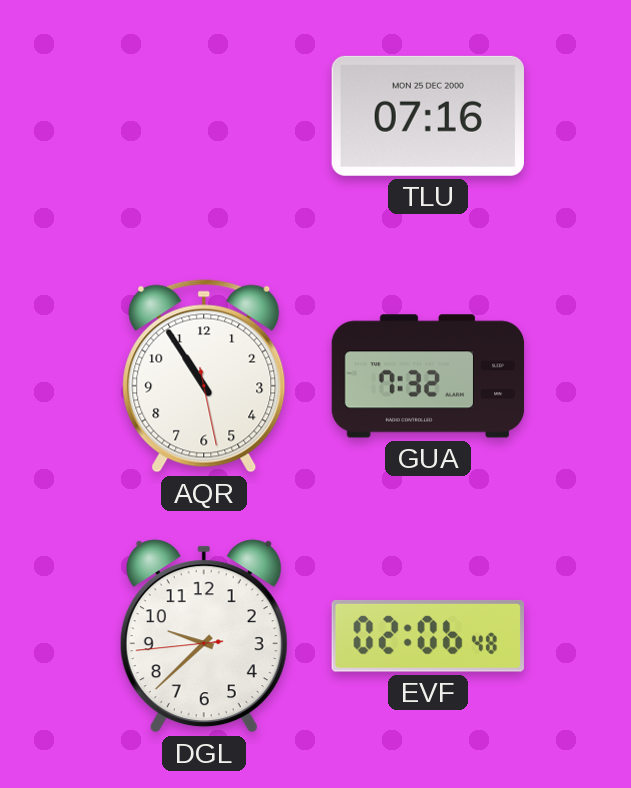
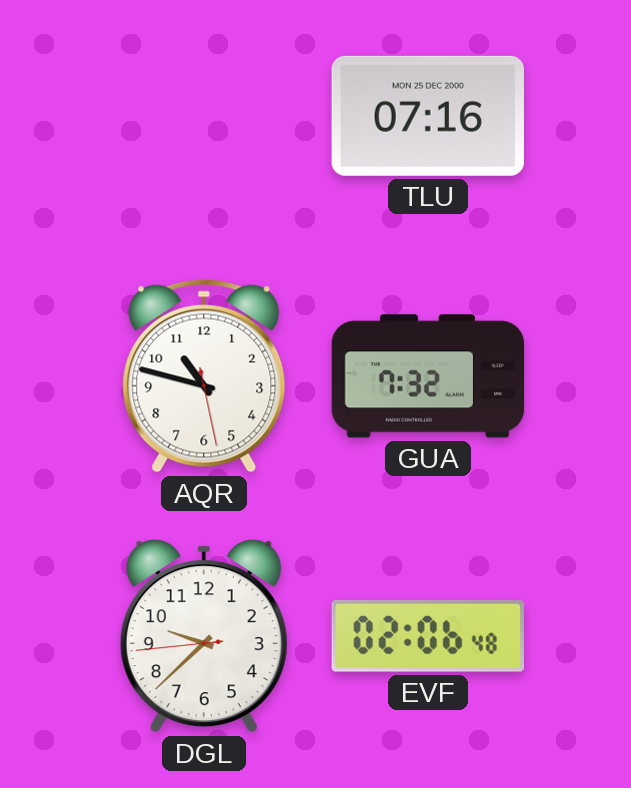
AQR: 10:54 -> 10:47
